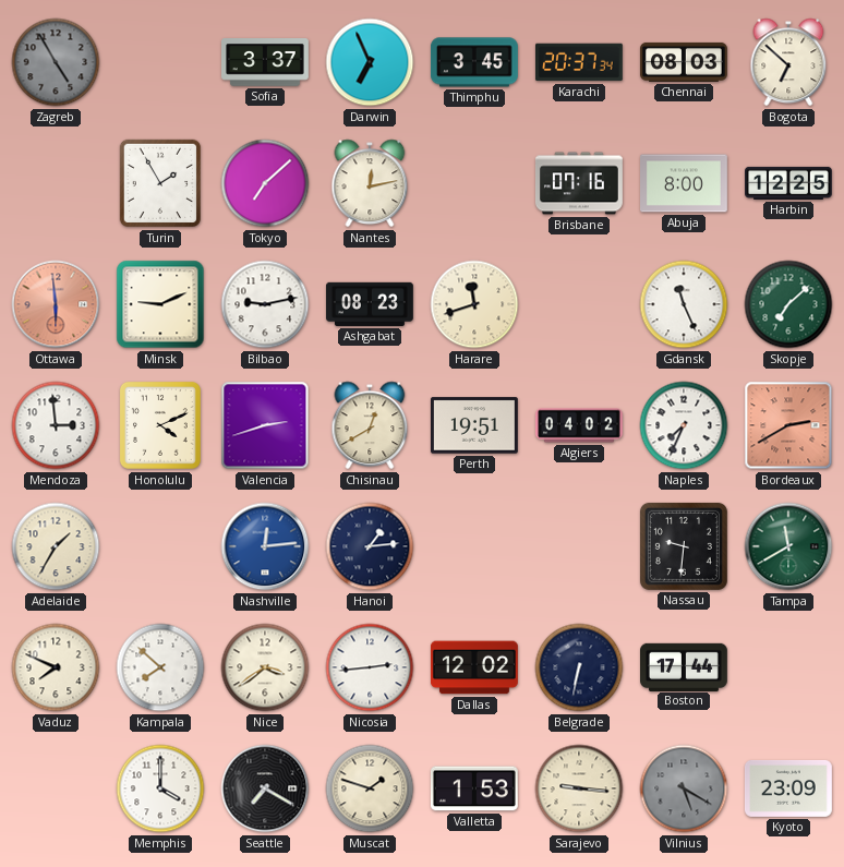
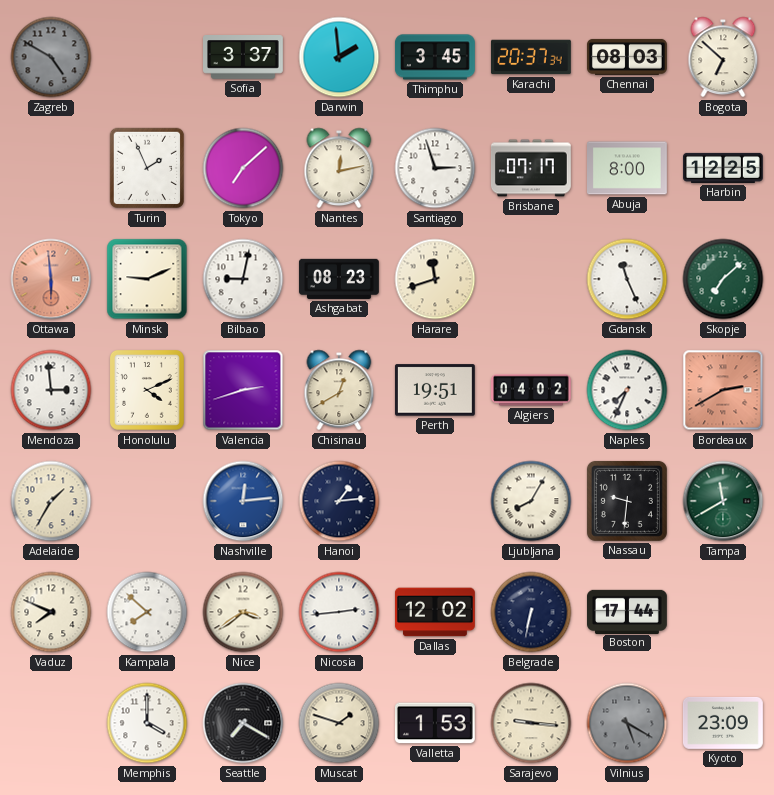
Zagreb: 4:55 -> 4:50
Darwin: 6:56 -> 1:59
Turin: 1:55 -> 1:56
Santiago: none -> 2:57
Brisbane: 07:16 -> 07:17
Bilbao: 9:13 -> 9:02
Ljubljana: none -> 8:05
